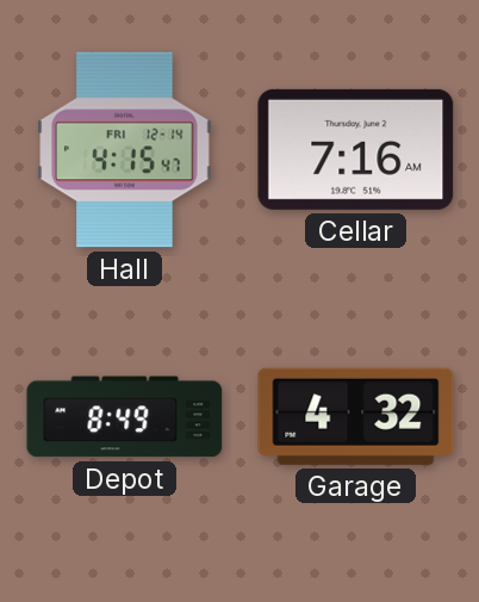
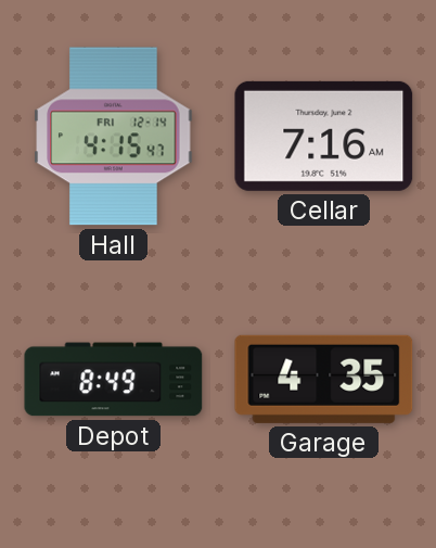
Garage: 4:32 -> 4:35
